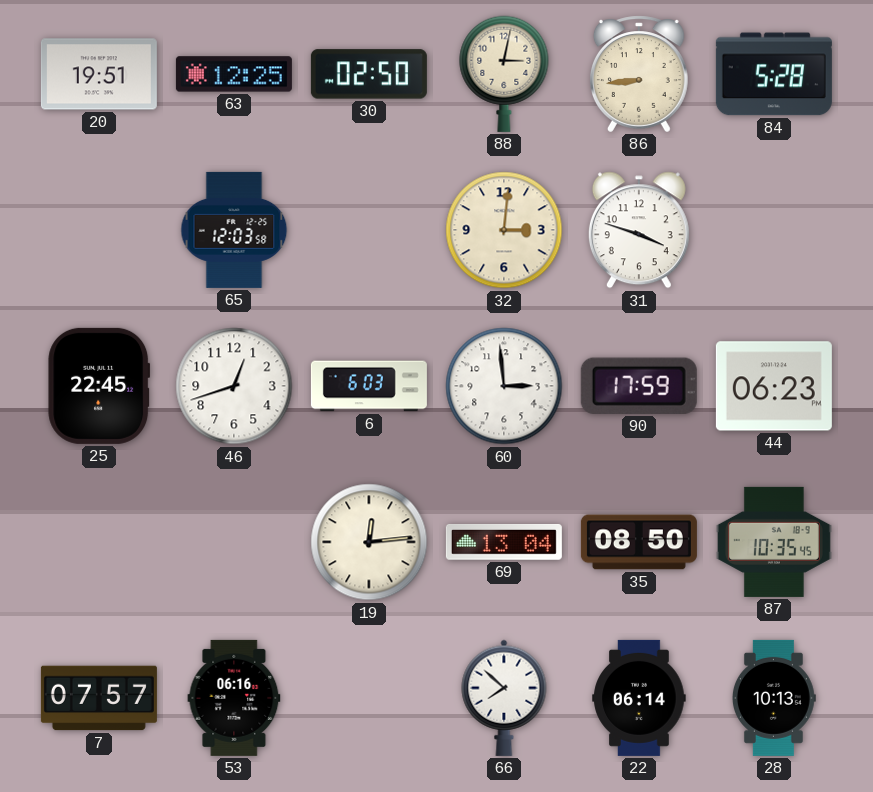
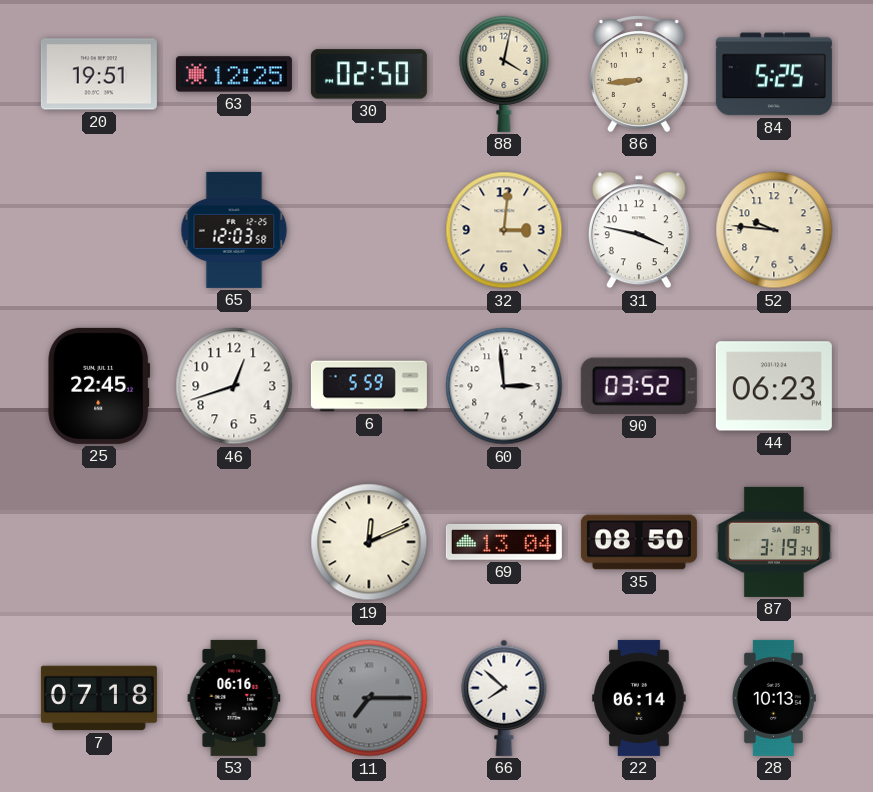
88: 3:02 -> 4:02
84: 5:28 -> 5:25
31: 3:48 -> 3:47
52: none -> 9:46
6: 6:03 -> 5:59
90: 17:59 -> 03:52
19: 12:14 -> 12:11
87: 10:35 -> 3:19
7: 07:57 -> 07:18
11: none -> 7:15
